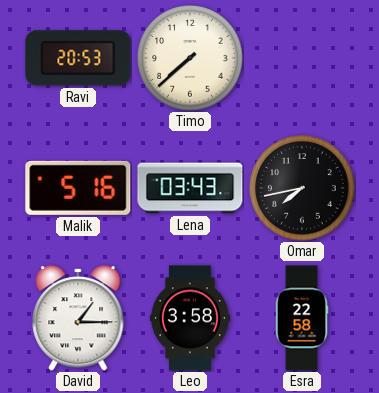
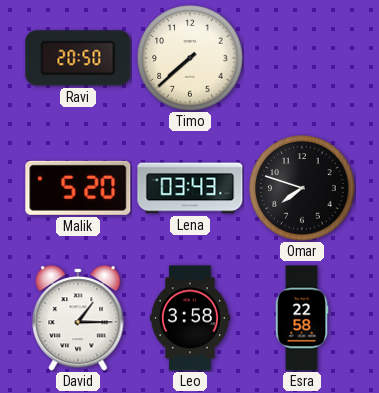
Ravi: 20:53 -> 20:50
Malik: 5:16 -> 5:20
Omar: 7:43 -> 7:48
